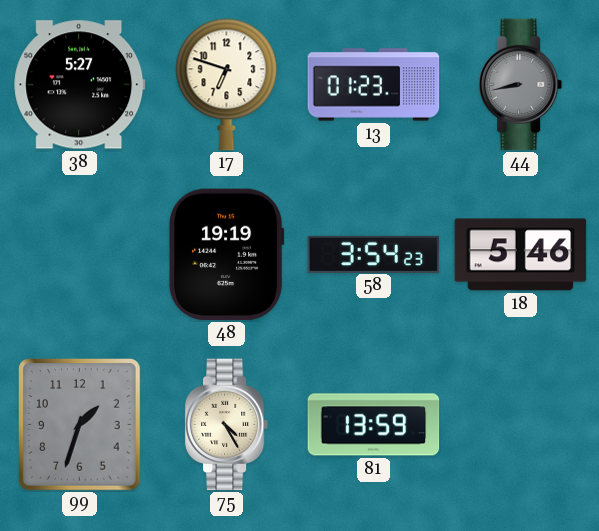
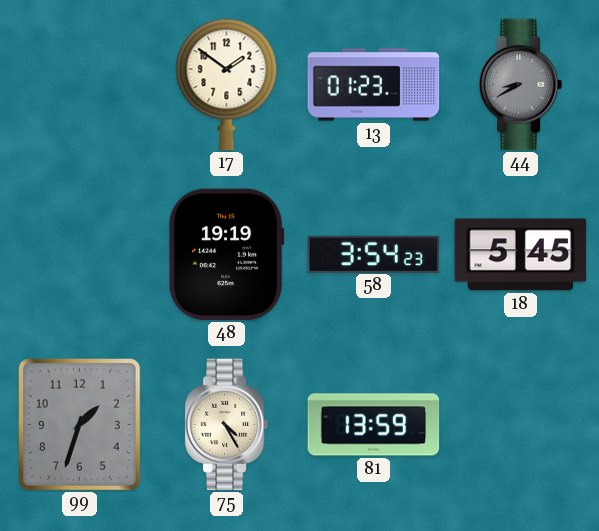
38: 5:27 -> none
17: 6:48 -> 1:51
44: 8:43 -> 8:40
18: 5:46 -> 5:45
